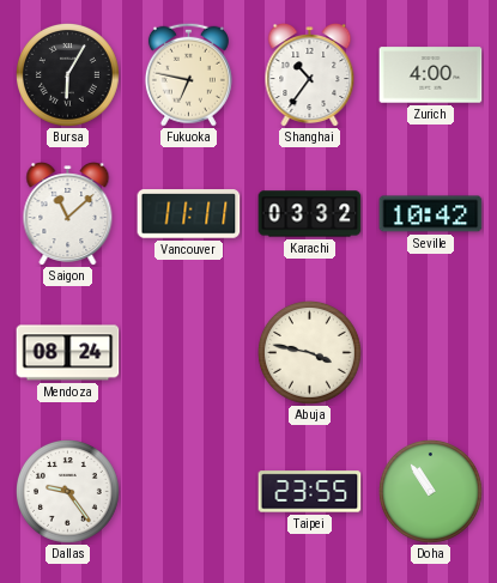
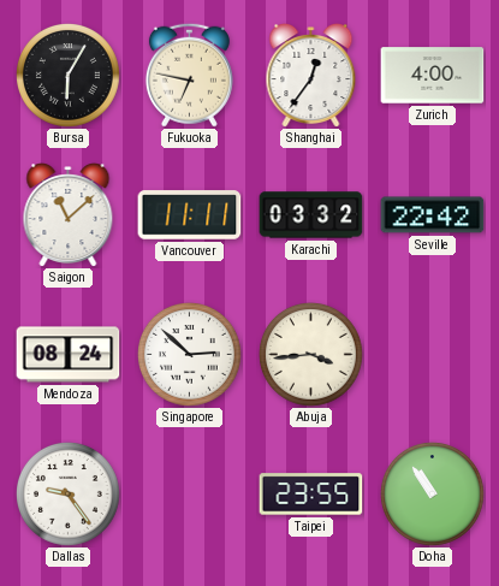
Shanghai: 10:36 -> 12:36
Seville: 10:42 -> 22:42
Singapore: none -> 2:52
Abuja: 3:47 -> 3:44
